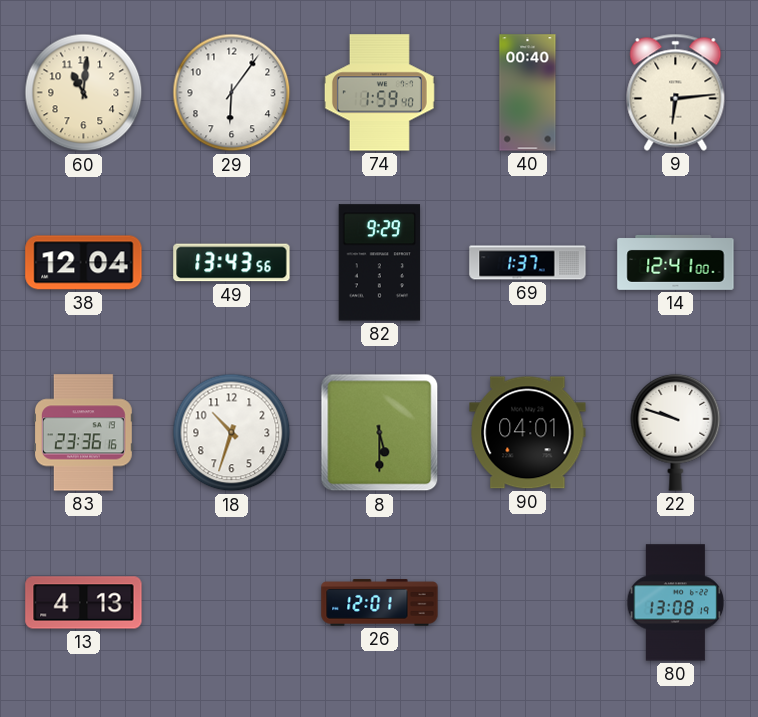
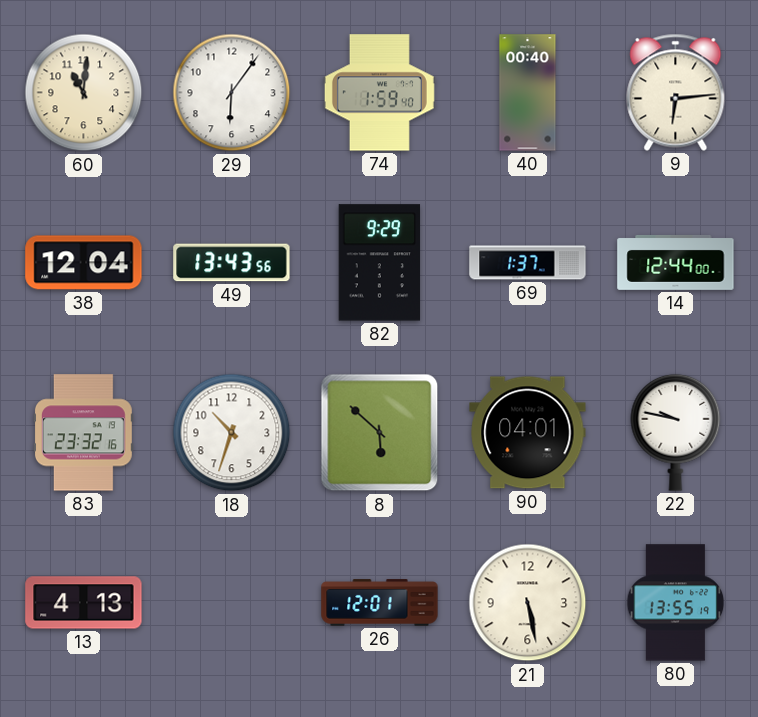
14: 12:41 -> 12:44
83: 23:36 -> 23:32
8: 5:30 -> 5:52
22: 9:48 -> 9:47
21: none -> 5:28
80: 13:08 -> 13:55
